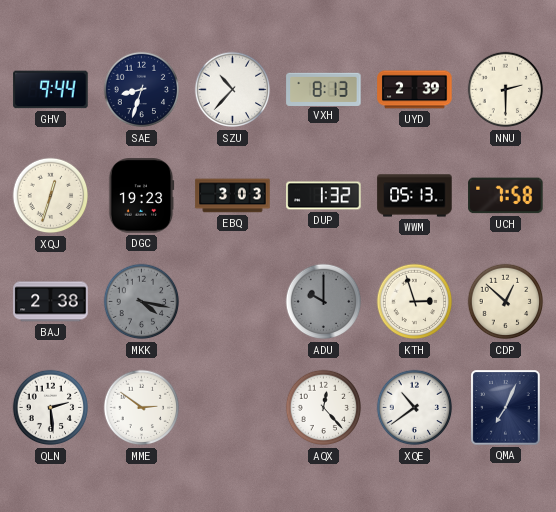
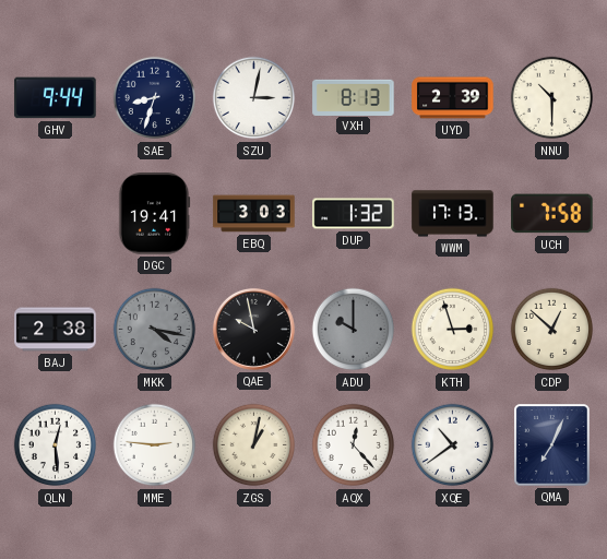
SZU: 10:37 -> 3:02
NNU: 2:30 -> 10:30
XQJ: 12:33 -> none
DGC: 19:23 -> 19:41
WWM: 05:13 -> 17:13
QAE: none -> 9:58
QLN: 2:29 -> 12:29
MME: 2:51 -> 2:46
ZGS: none -> 1:02
